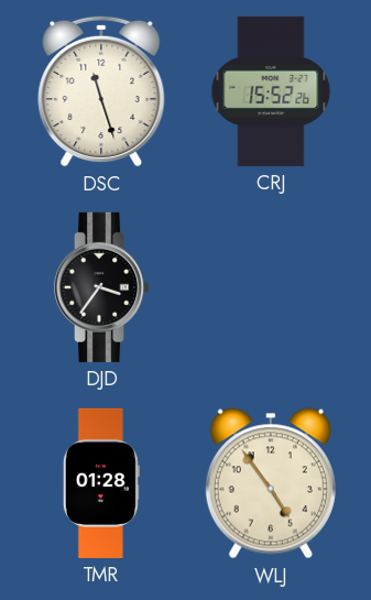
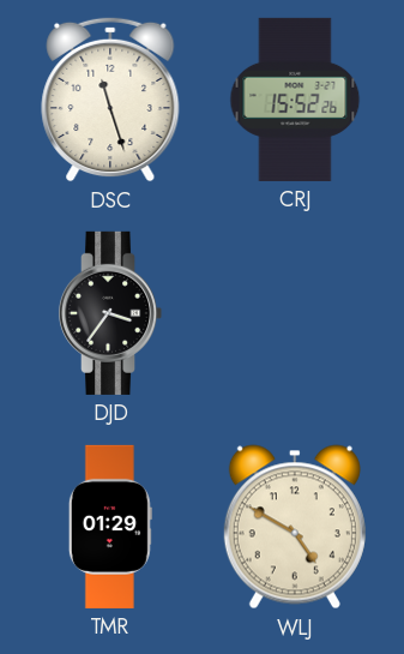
TMR: 01:28 -> 01:29
WLJ: 4:54 -> 4:50
